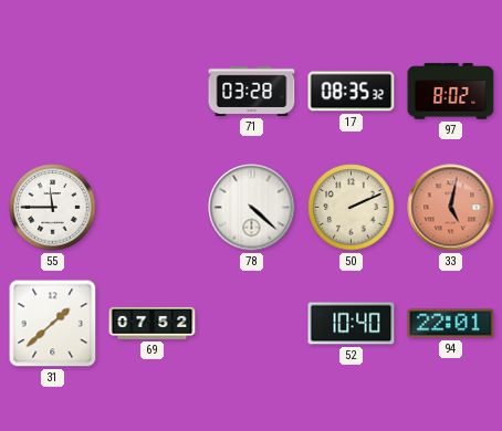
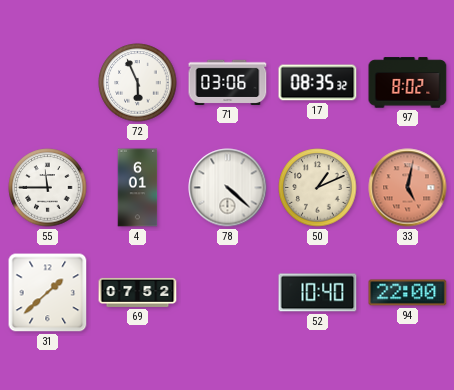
72: none -> 5:56
71: 03:28 -> 03:06
4: none -> 6:01
50: 2:11 -> 1:11
94: 22:01 -> 22:00
